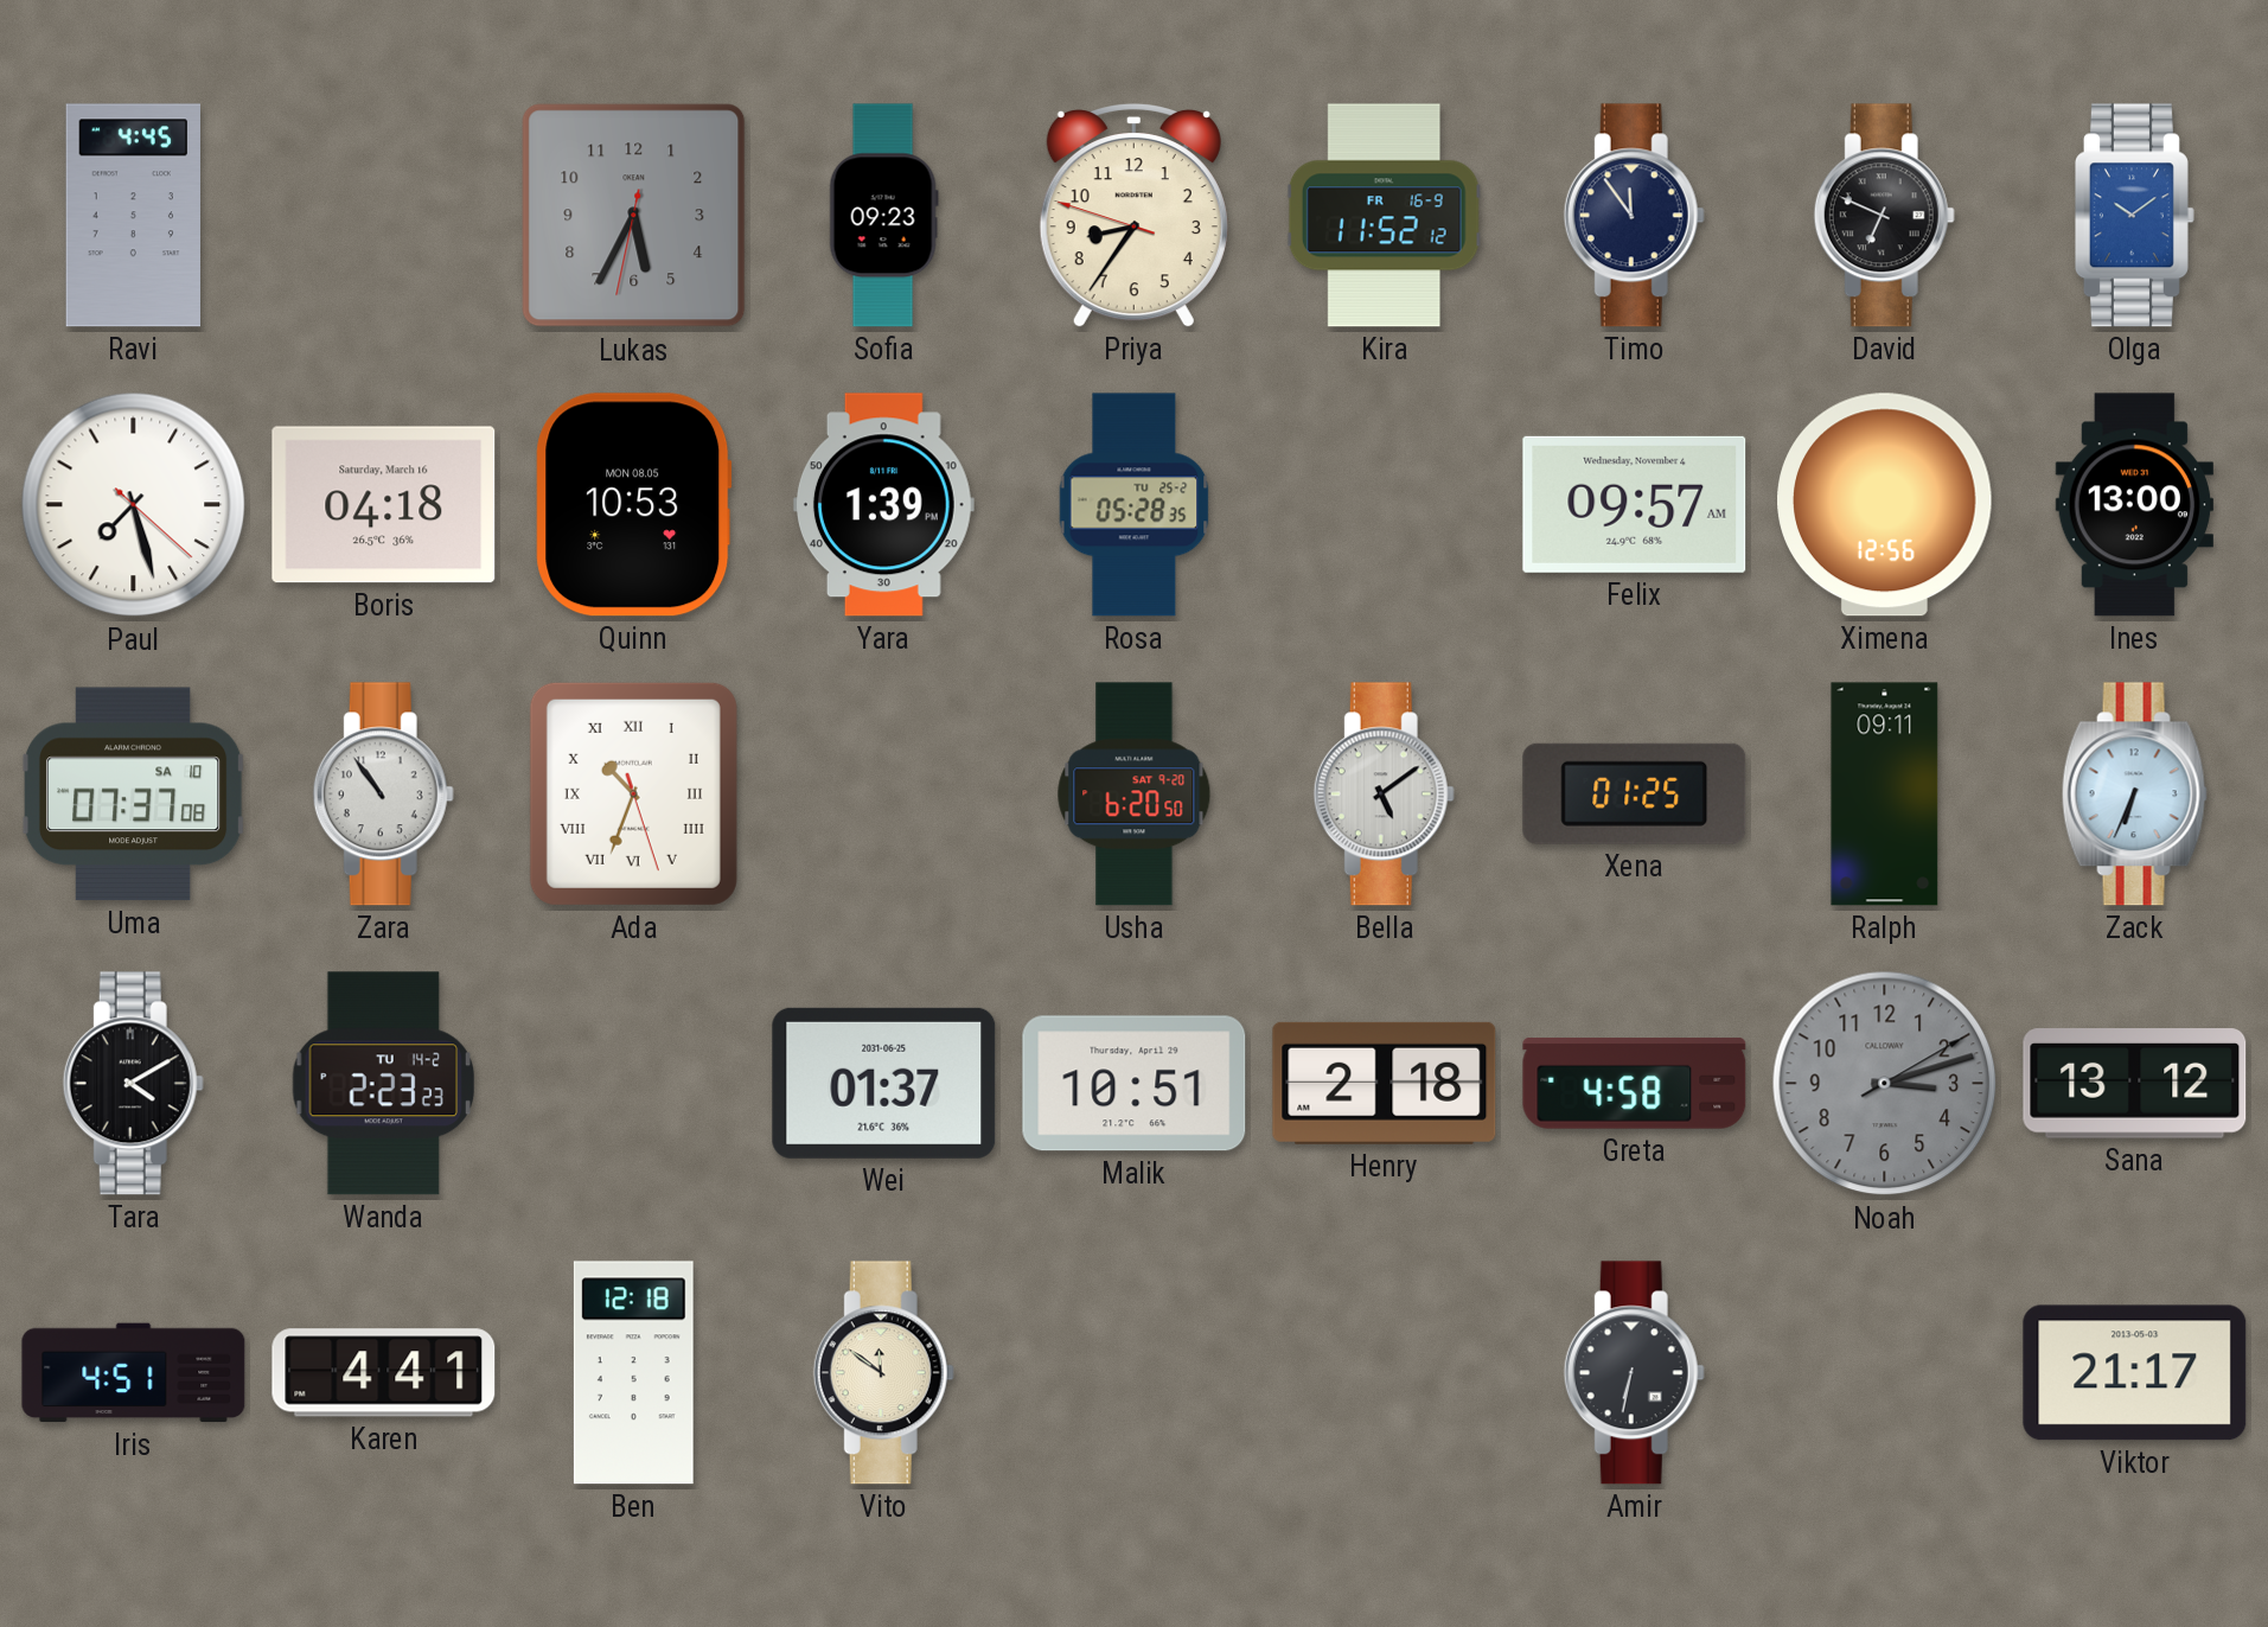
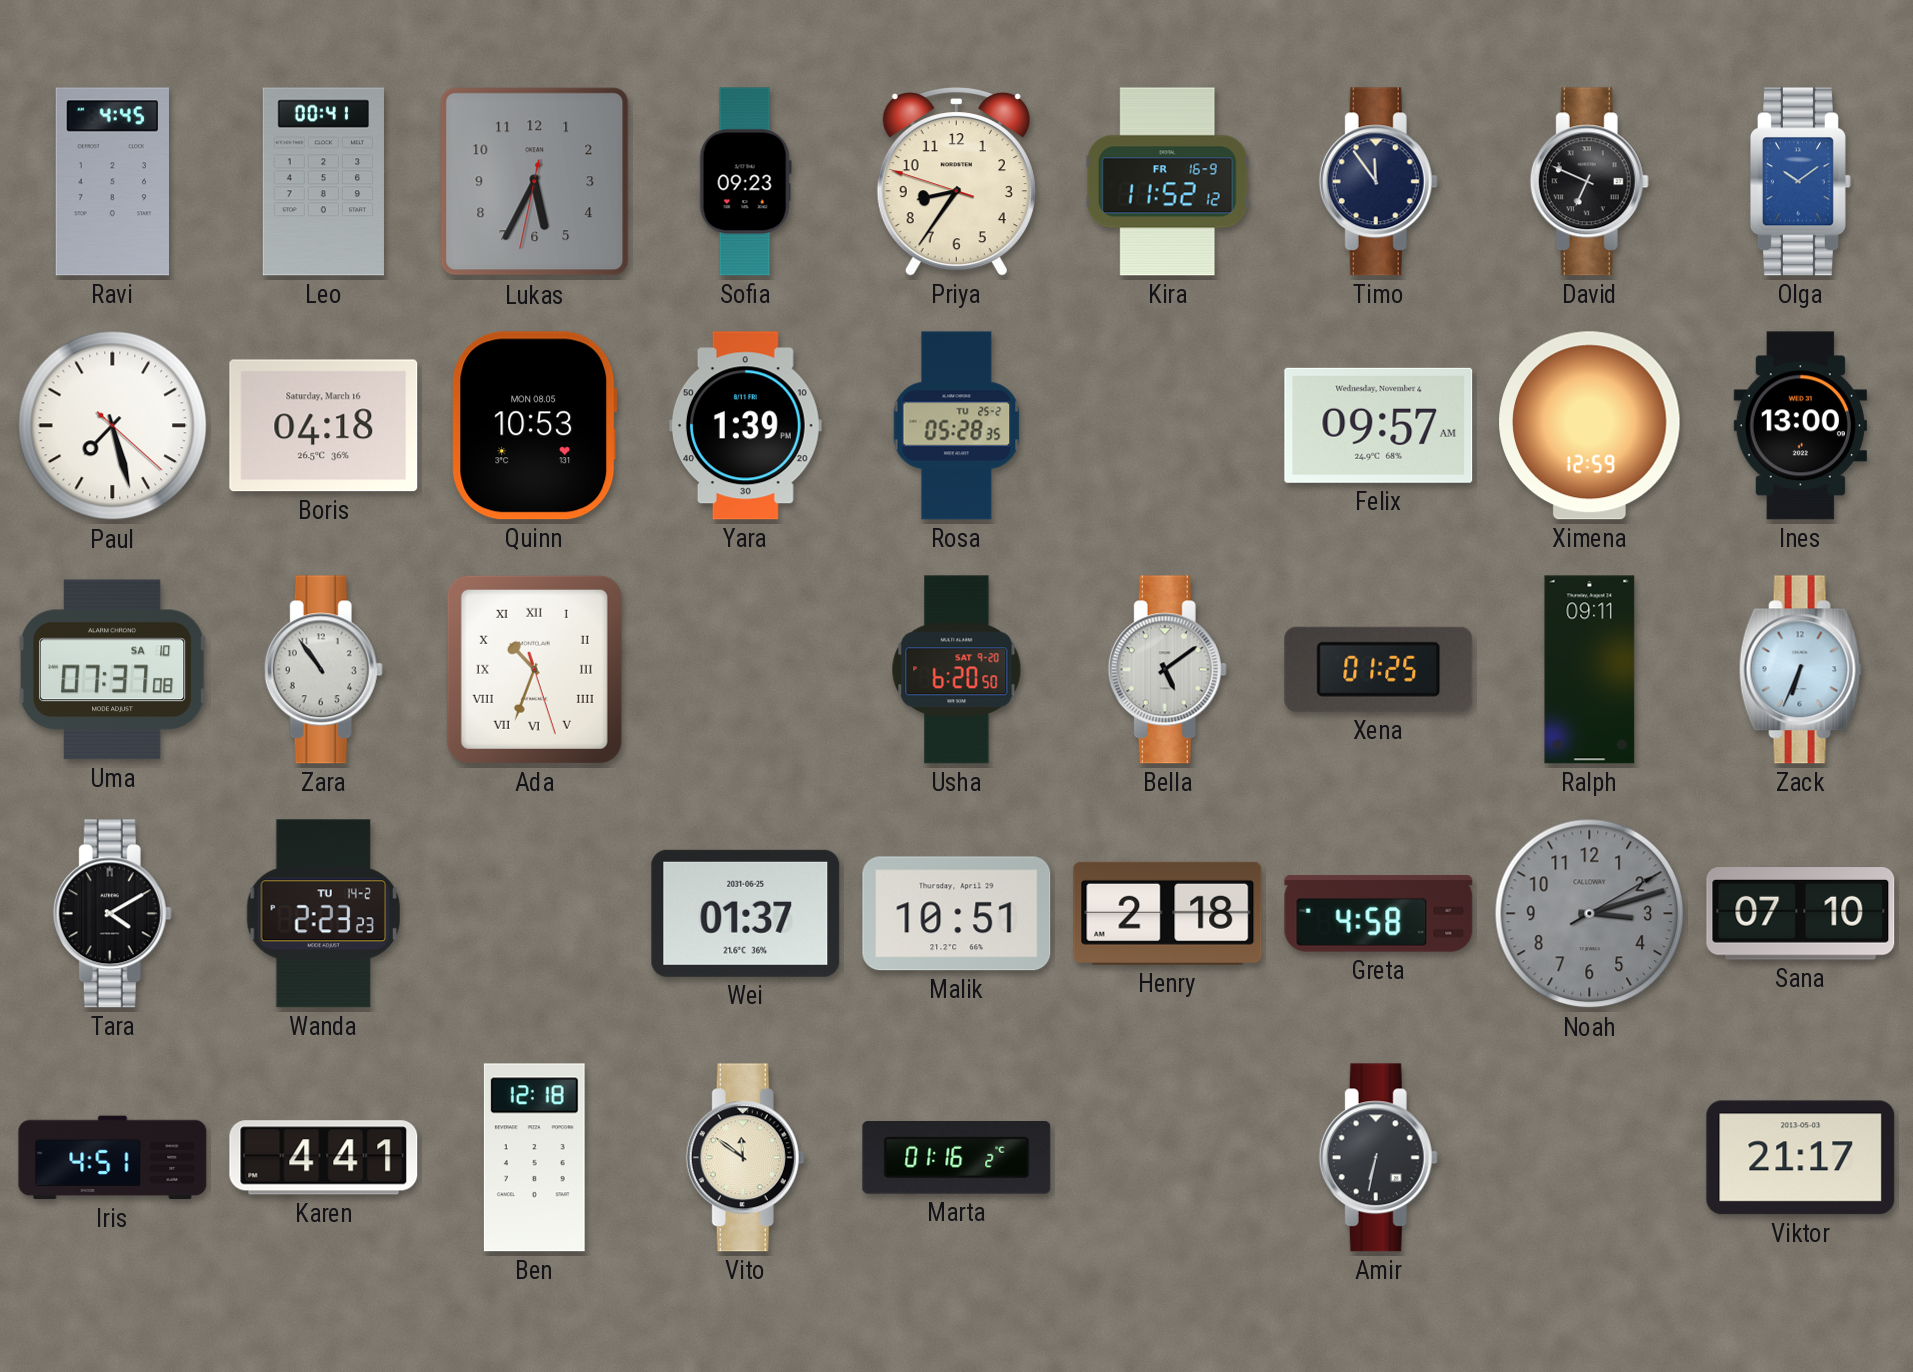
Leo: none -> 00:41
Ximena: 12:56 -> 12:59
Sana: 13:12 -> 07:10
Marta: none -> 01:16
